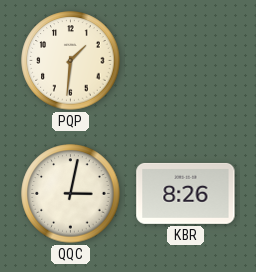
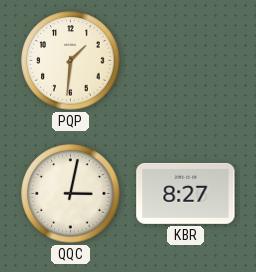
KBR: 8:26 -> 8:27
